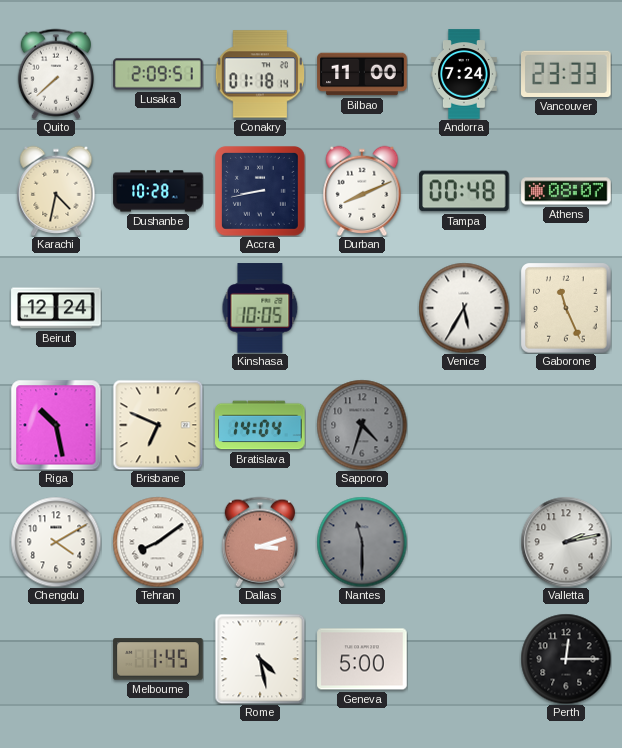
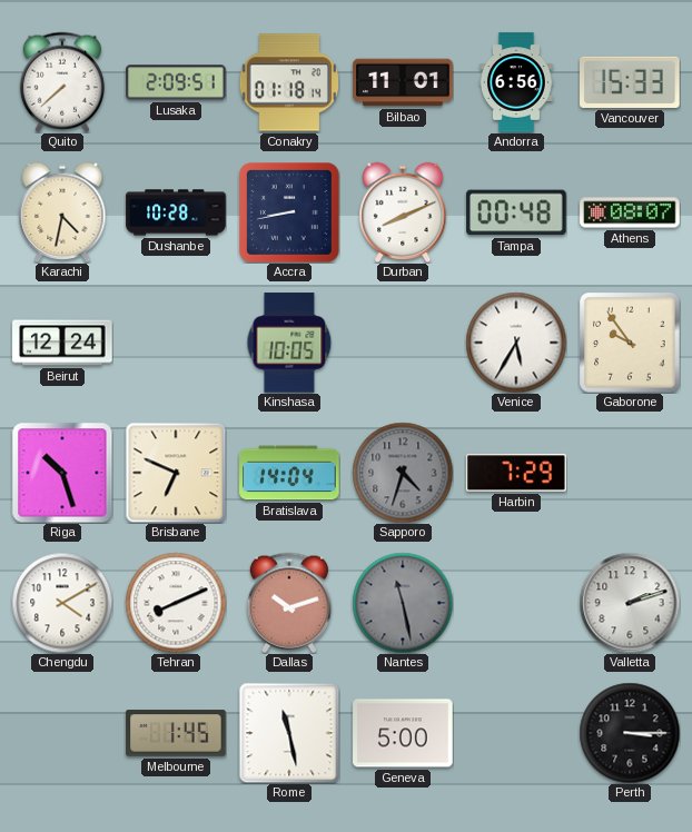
Bilbao: 11:00 -> 11:01
Andorra: 7:24 -> 6:56
Vancouver: 23:33 -> 15:33
Gaborone: 11:26 -> 9:54
Riga: 10:28 -> 10:27
Harbin: none -> 7:29
Tehran: 8:09 -> 8:11
Dallas: 3:12 -> 10:12
Nantes: 11:30 -> 11:28
Valletta: 2:13 -> 2:12
Rome: 4:28 -> 11:28
Perth: 12:15 -> 3:15
